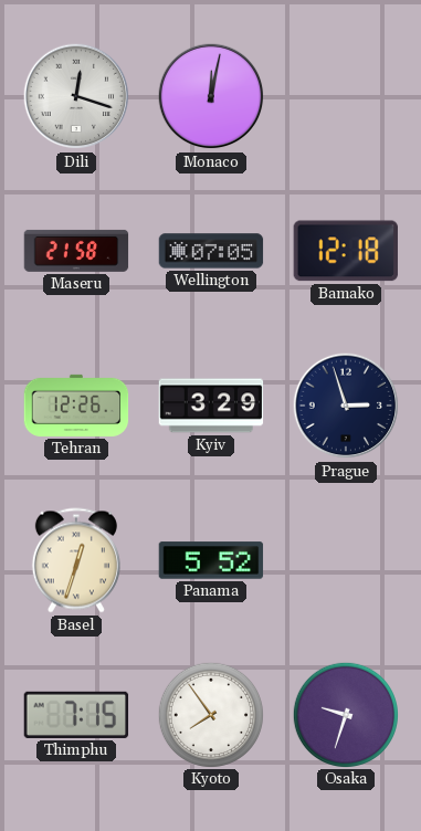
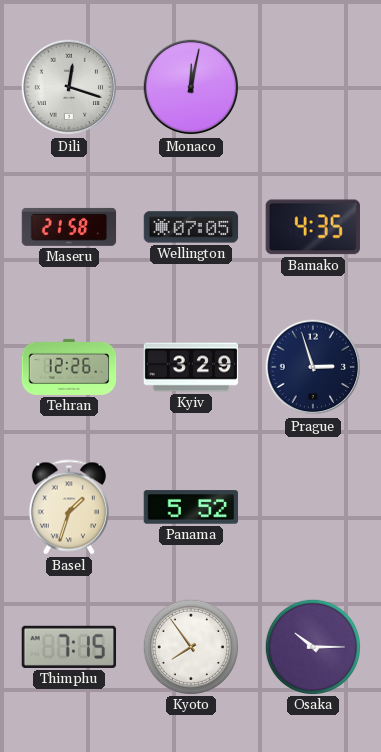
Bamako: 12:18 -> 4:35
Basel: 12:33 -> 1:33
Osaka: 9:33 -> 10:15
